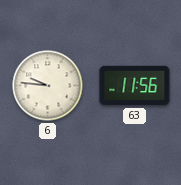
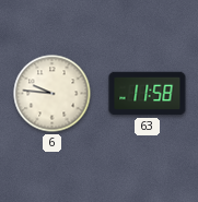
63: 11:56 -> 11:58
